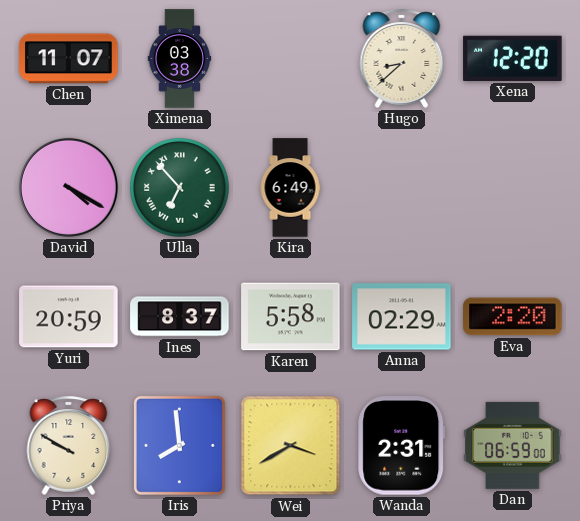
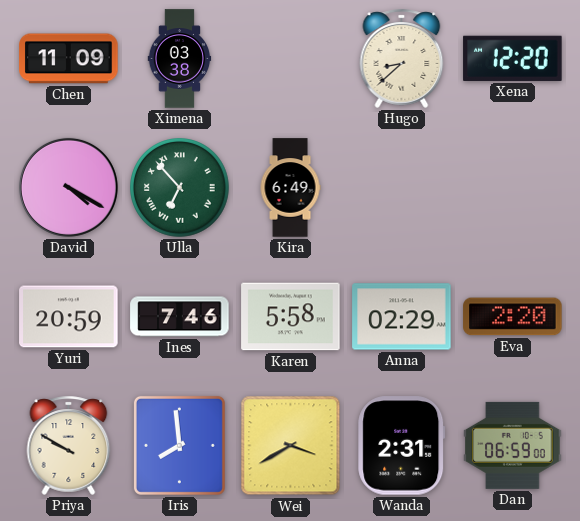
Chen: 11:07 -> 11:09
Ines: 8:37 -> 7:46
